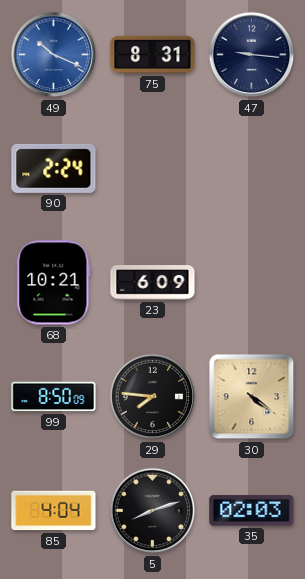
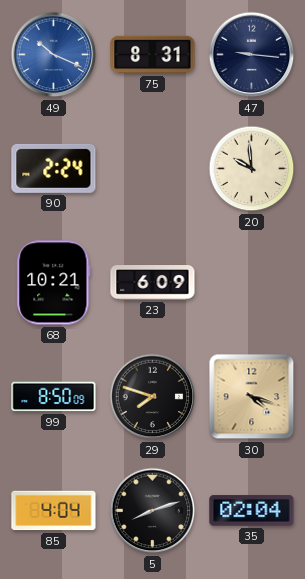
20: none -> 9:59
29: 7:46 -> 7:48
30: 4:21 -> 4:18
35: 02:03 -> 02:04
